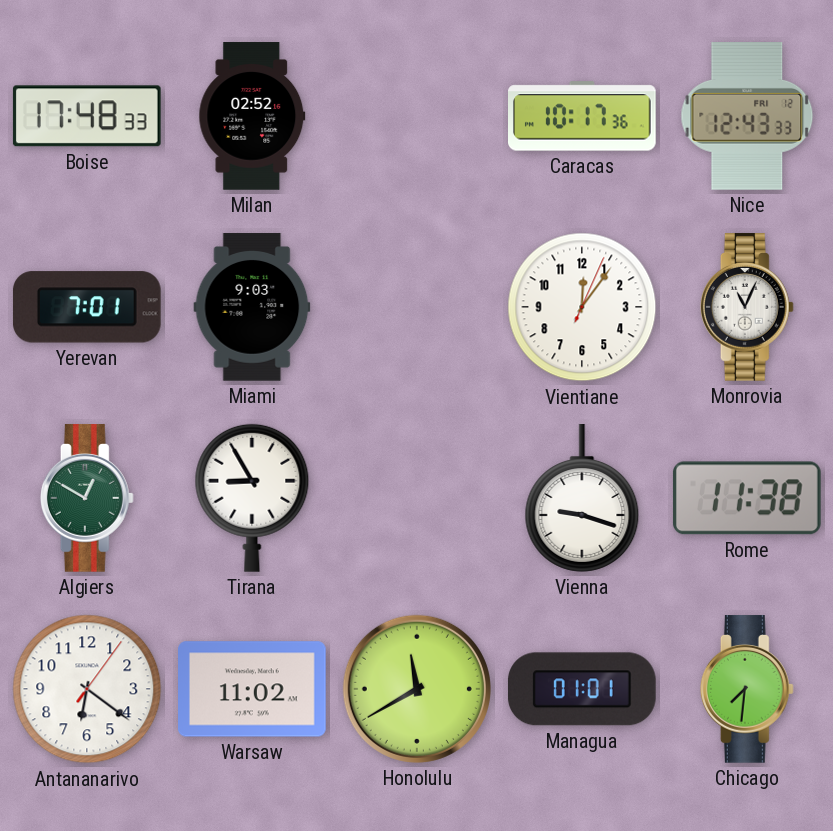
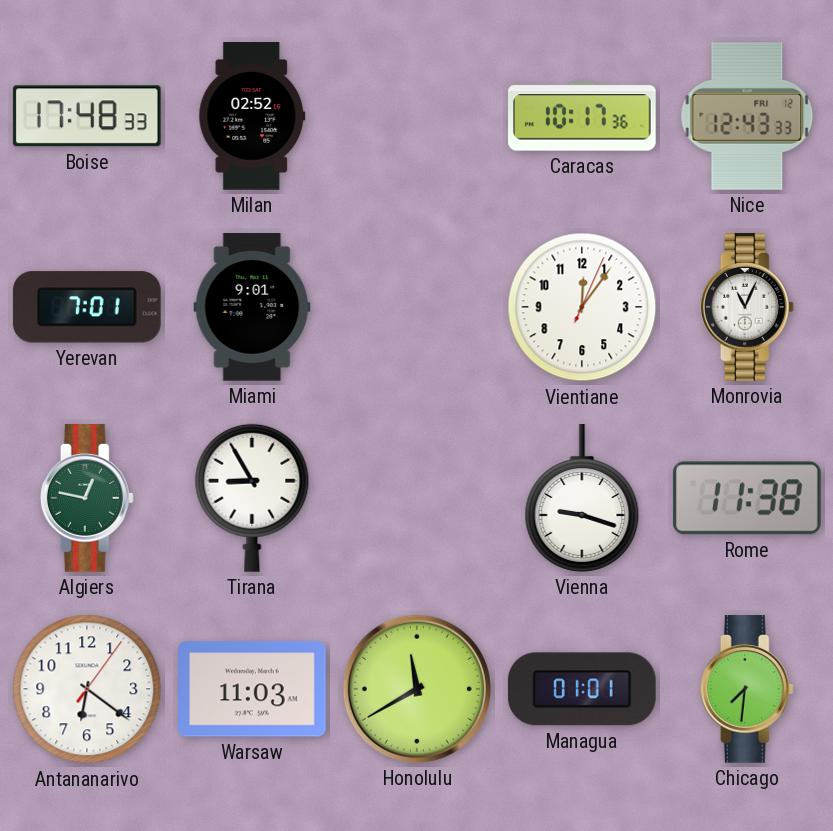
Miami: 9:03 -> 9:01
Algiers: 12:50 -> 12:47
Warsaw: 11:02 -> 11:03
